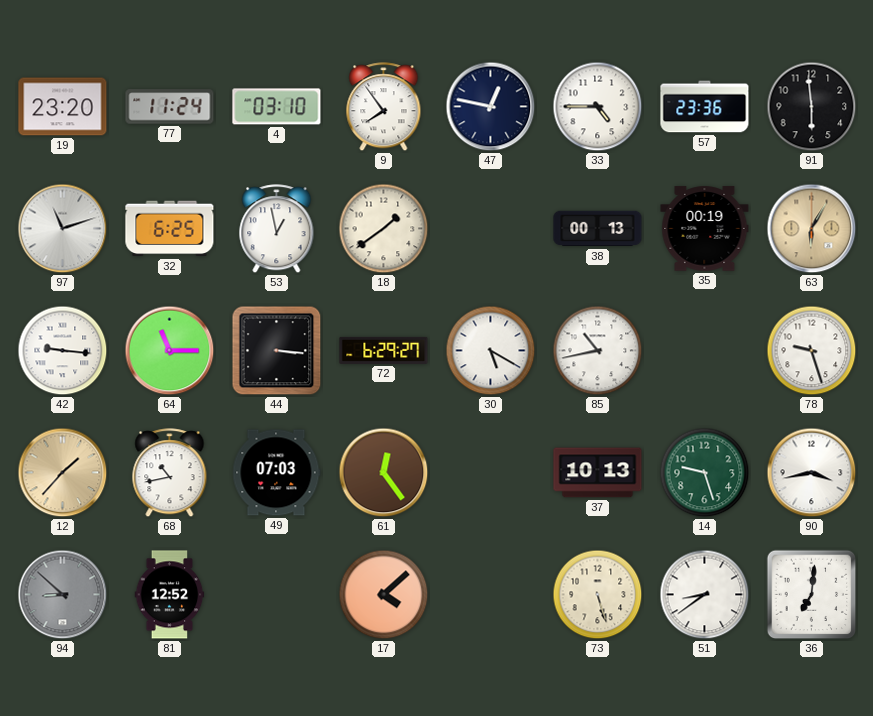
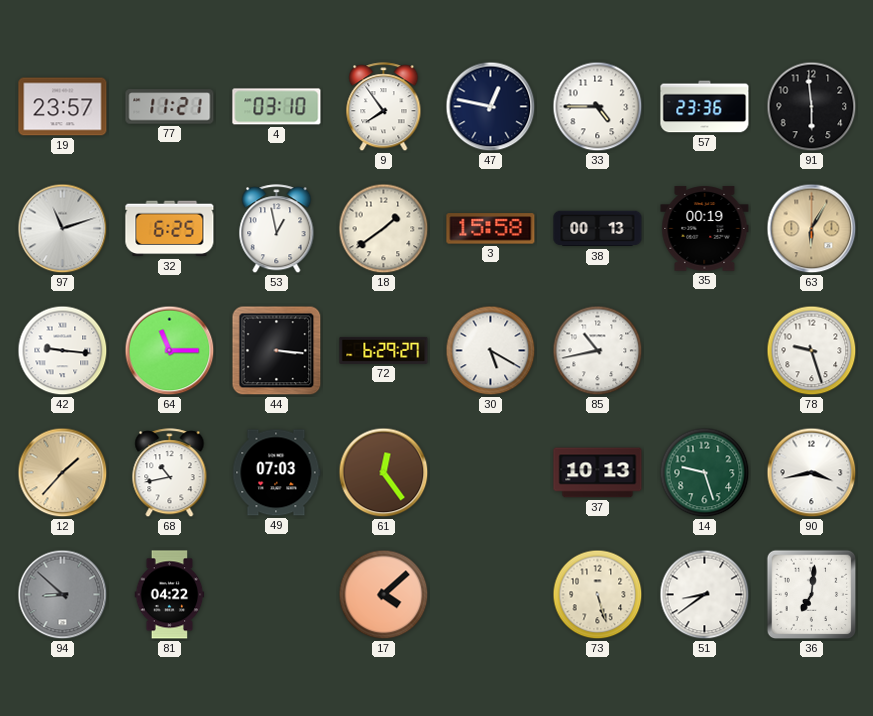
19: 23:20 -> 23:57
77: 11:24 -> 11:21
3: none -> 15:58
81: 12:52 -> 04:22
